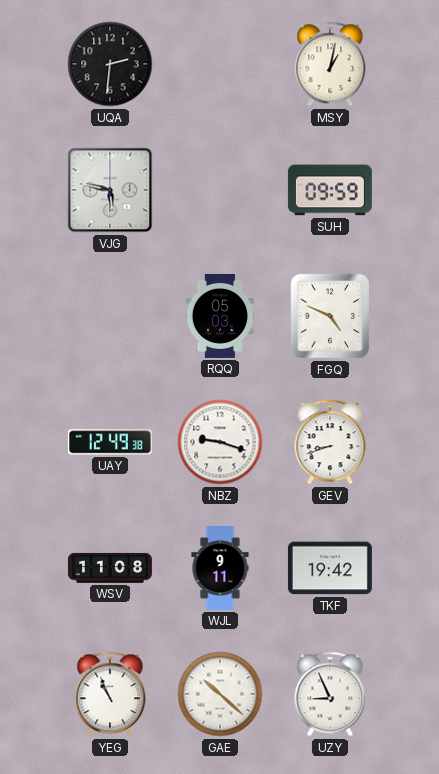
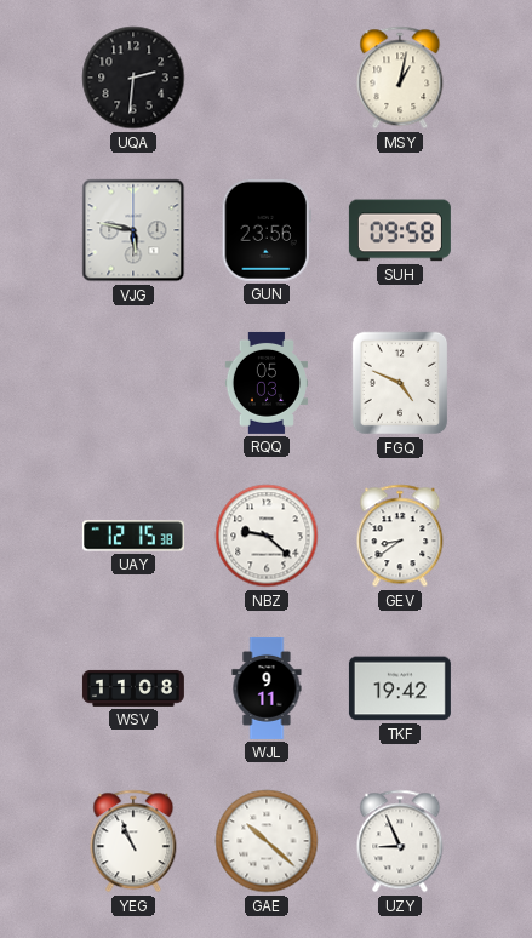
GUN: none -> 23:56
SUH: 09:59 -> 09:58
UAY: 12:49 -> 12:15
NBZ: 9:18 -> 9:22
GEV: 8:42 -> 8:39
